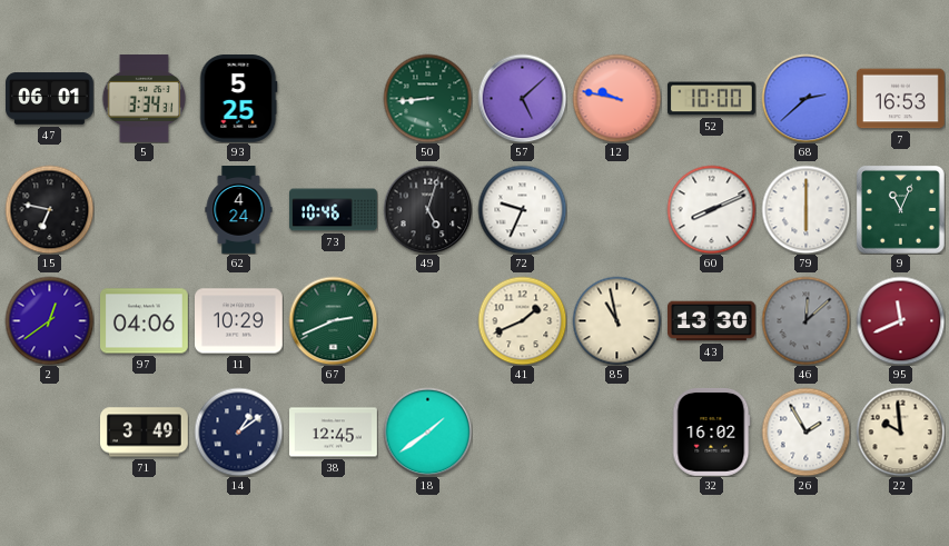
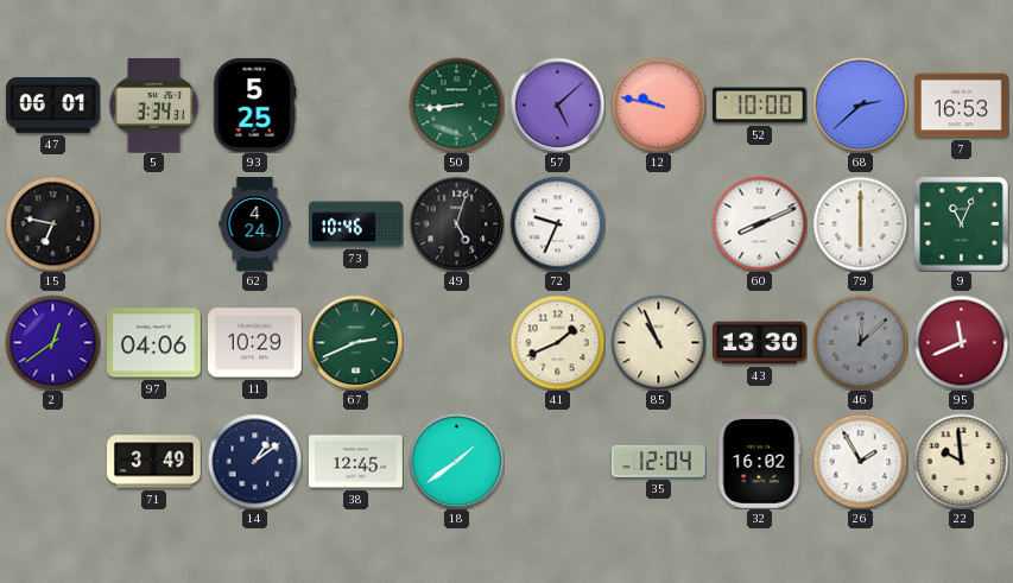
85: 10:58 -> 10:56
35: none -> 12:04
